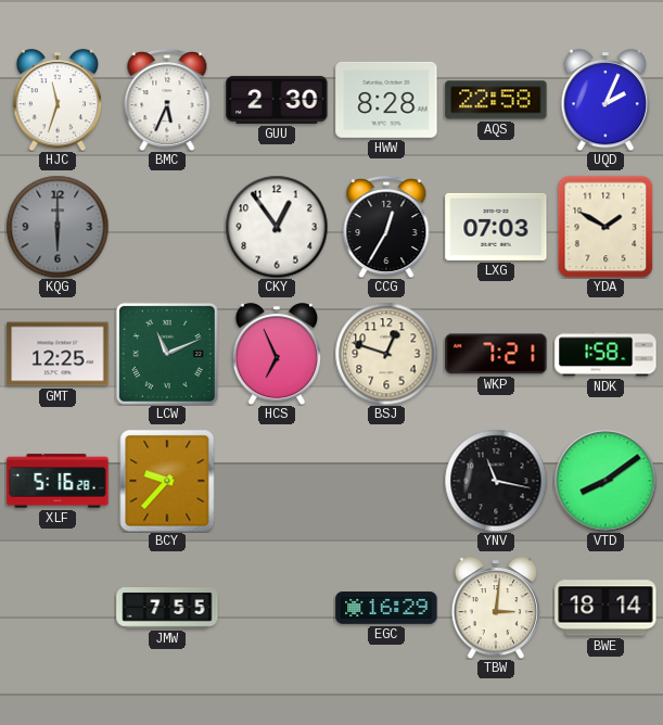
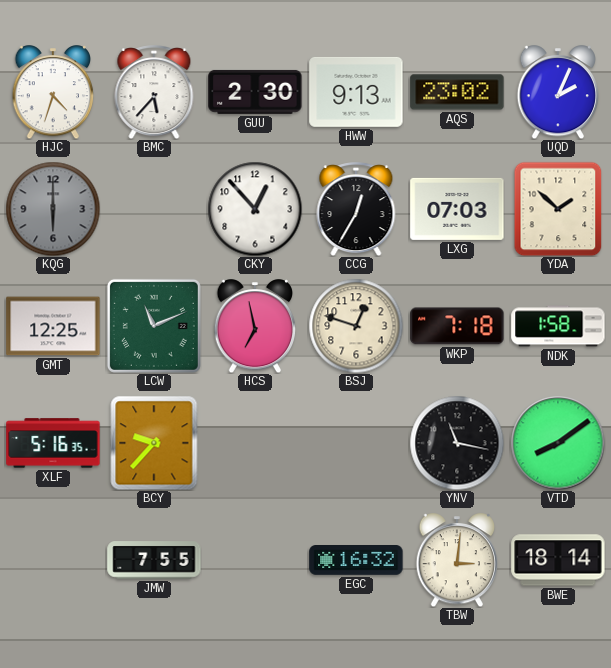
HJC: 11:33 -> 4:33
BMC: 5:34 -> 5:37
HWW: 8:28 -> 9:13
AQS: 22:58 -> 23:02
CKY: 12:54 -> 12:53
YDA: 1:50 -> 1:52
HCS: 6:56 -> 6:58
WKP: 7:21 -> 7:18
XLF: 5:16:28 -> 5:16:35
EGC: 16:29 -> 16:32
